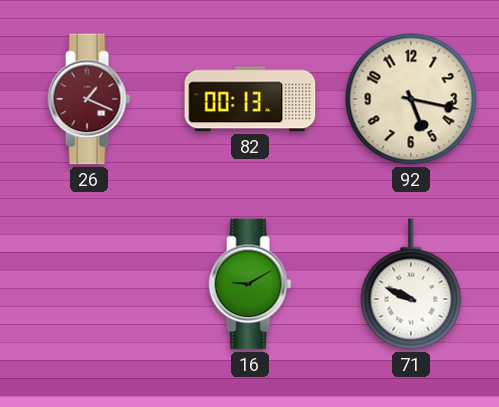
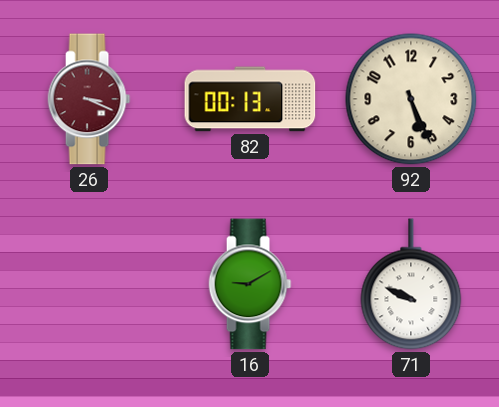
26: 1:19 -> 3:19
92: 5:17 -> 5:26
